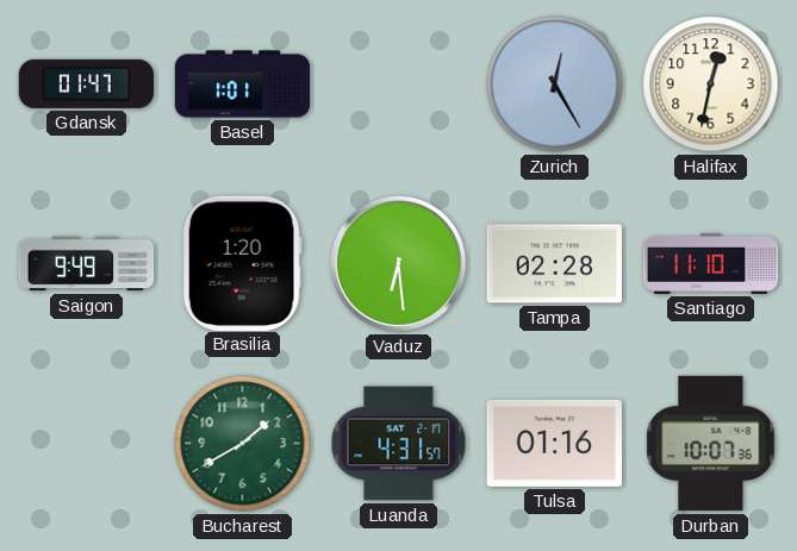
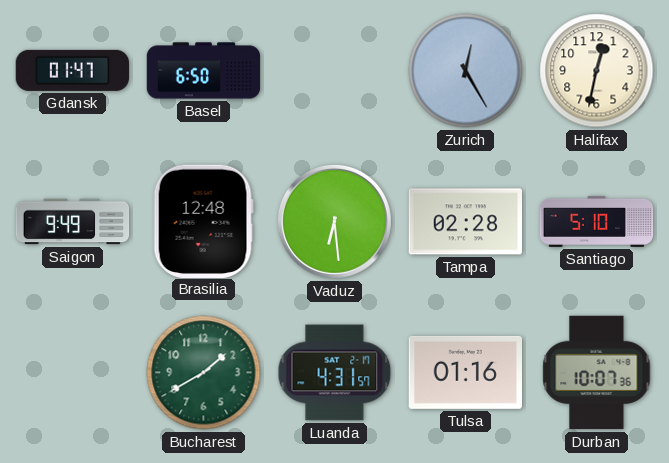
Basel: 1:01 -> 6:50
Brasilia: 1:20 -> 12:48
Santiago: 11:10 -> 5:10
